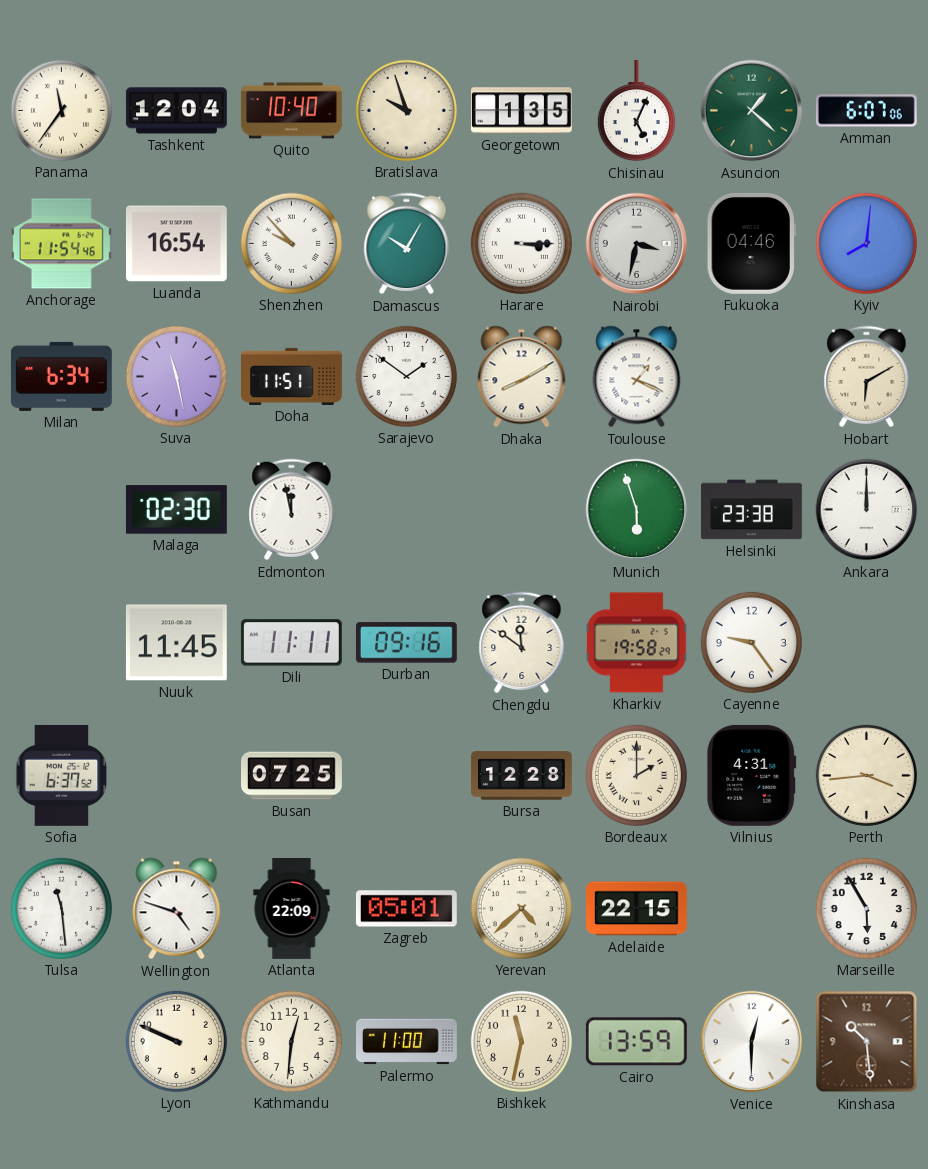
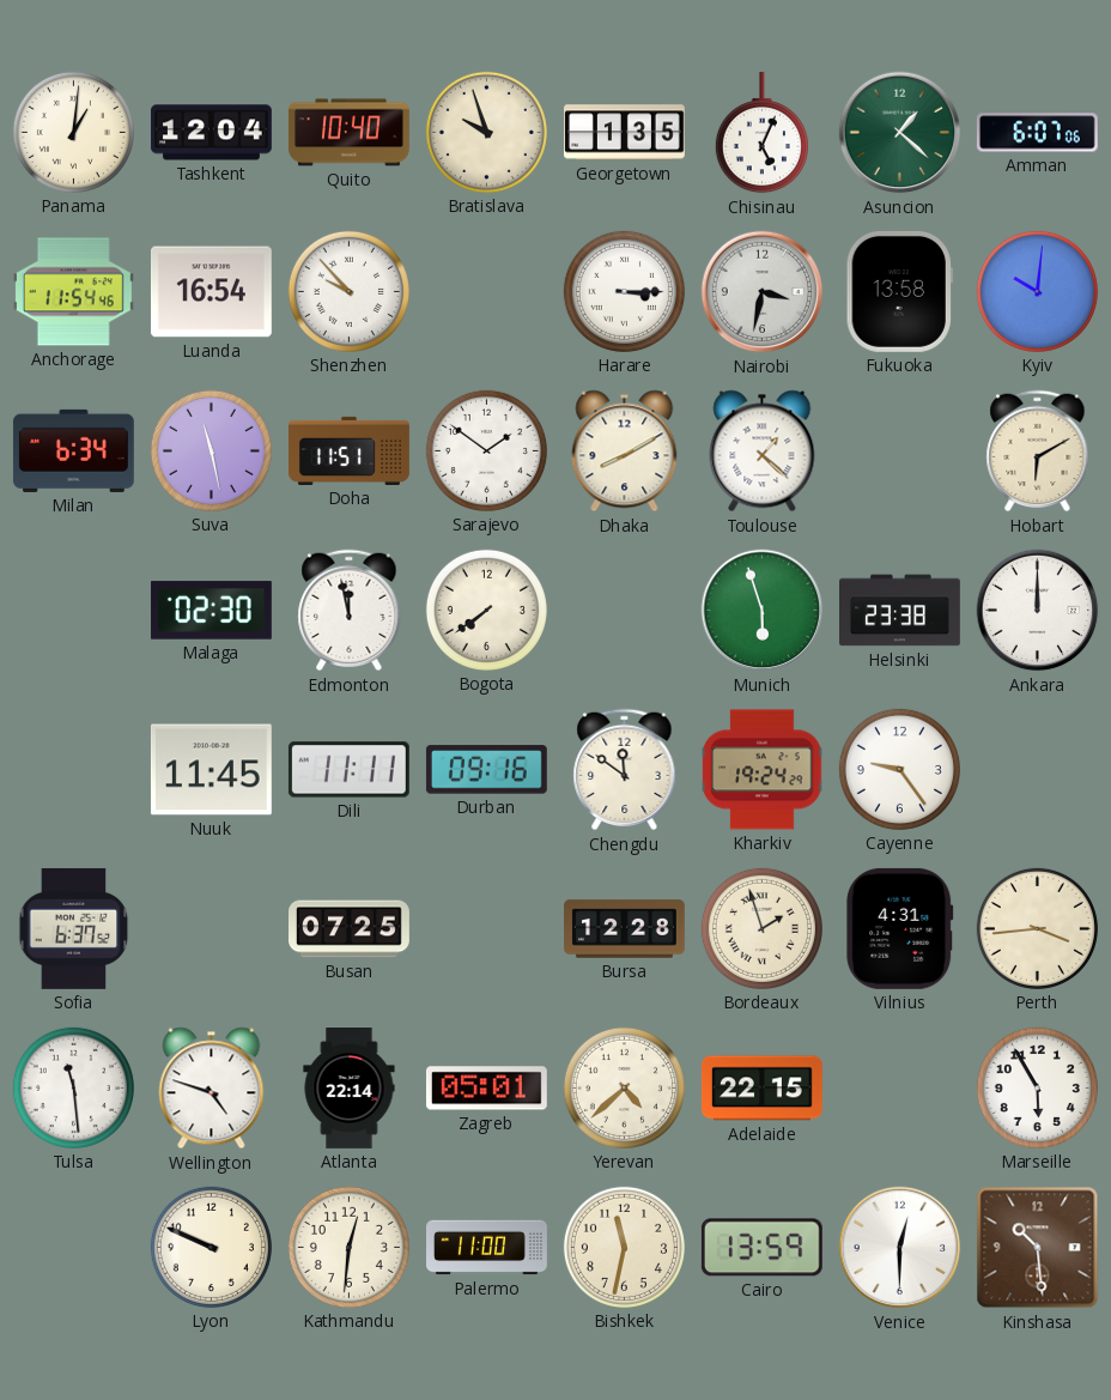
Panama: 11:36 -> 1:01
Damascus: 10:05 -> none
Fukuoka: 04:46 -> 13:58
Kyiv: 8:01 -> 10:01
Toulouse: 1:19 -> 1:22
Bogota: none -> 7:39
Kharkiv: 19:58 -> 19:24
Bordeaux: 2:00 -> 1:57
Atlanta: 22:09 -> 22:14
